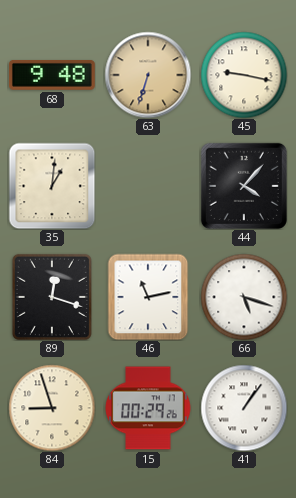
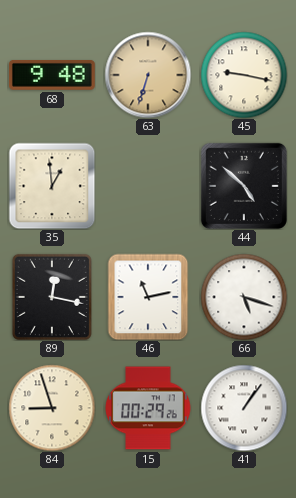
35: 1:01 -> 12:59
44: 4:07 -> 4:52
89: 12:18 -> 12:17
